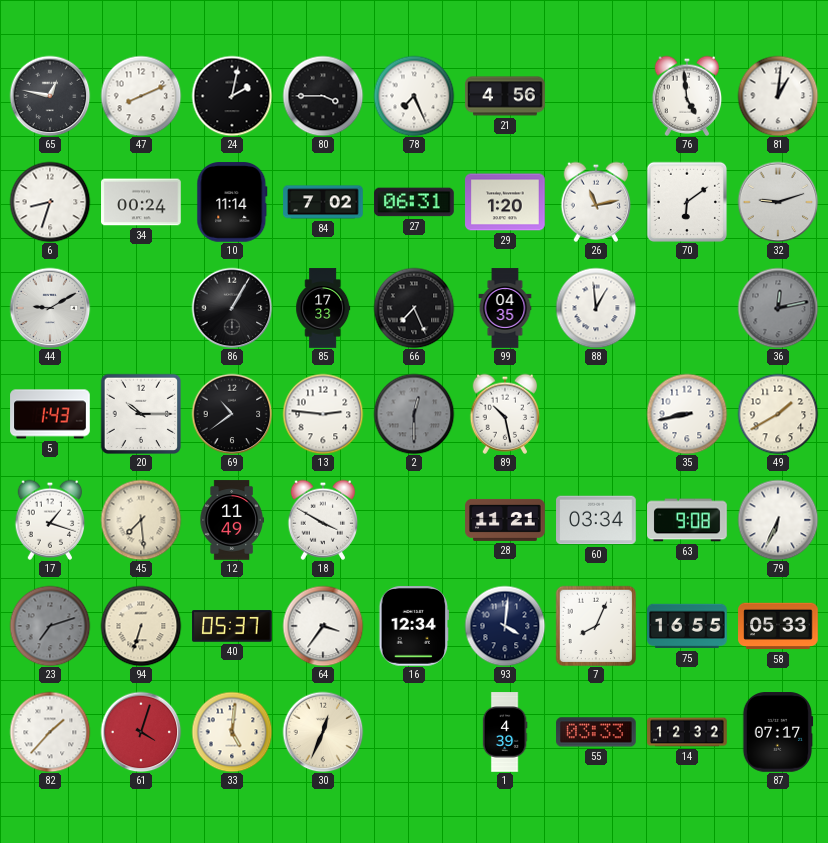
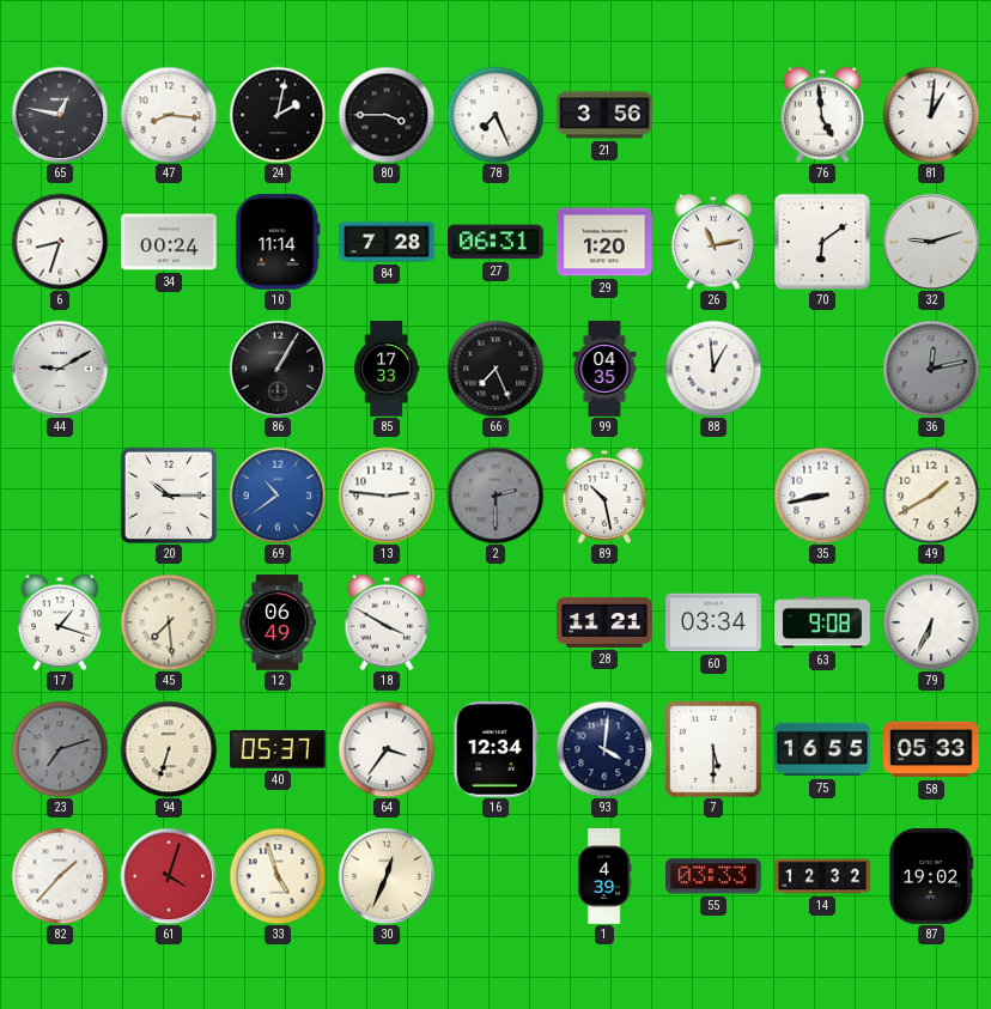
47: 8:11 -> 8:16
21: 4:56 -> 3:56
84: 7:02 -> 7:28
5: 1:43 -> none
69 dial: black -> blue
2: 12:30 -> 2:30
12: 11:49 -> 06:49
7: 8:04 -> 5:30
33: 5:01 -> 4:57
87: 07:17 -> 19:02
